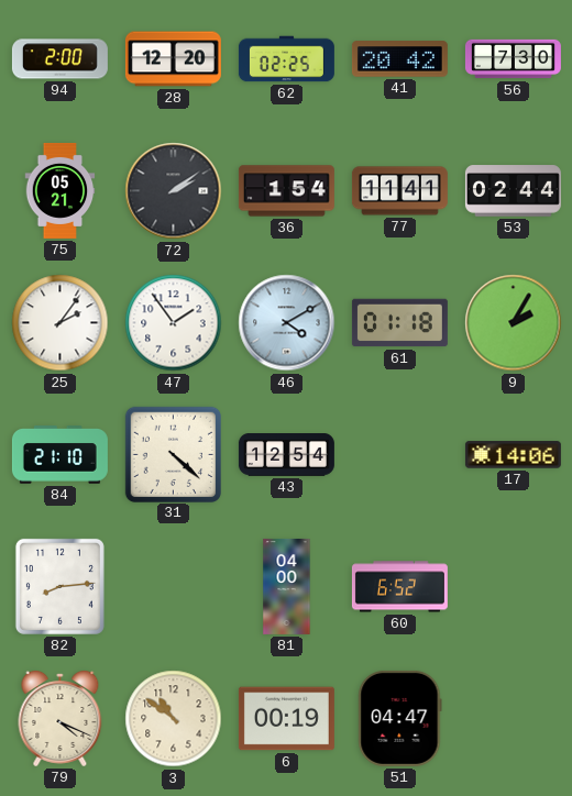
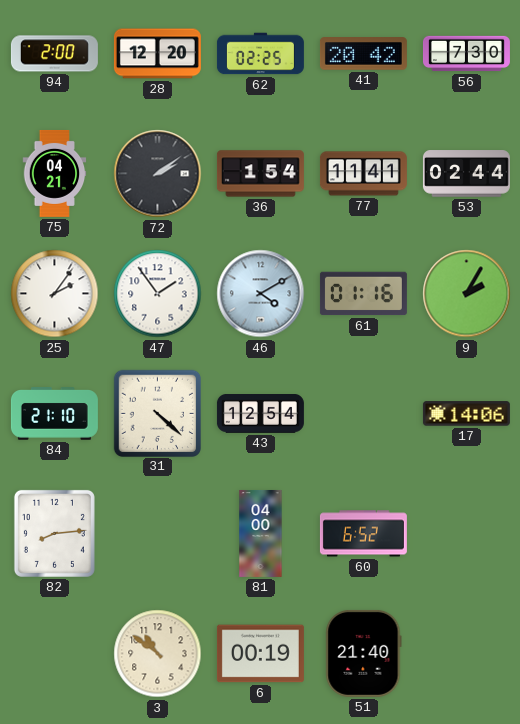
75: 05:21 -> 04:21
61: 01:18 -> 01:16
79: 4:19 -> none
51: 04:47 -> 21:40
